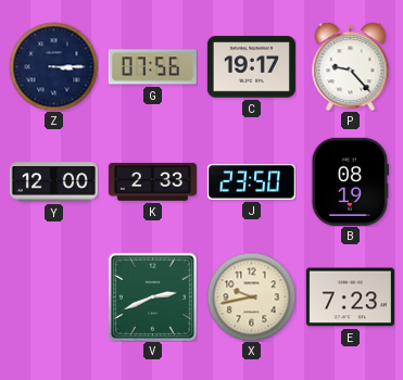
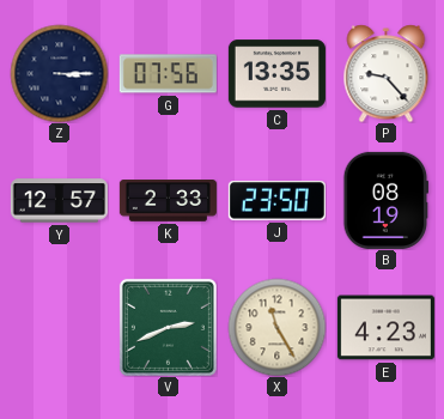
C: 19:17 -> 13:35
Y: 12:00 -> 12:57
X: 9:43 -> 11:25
E: 7:23 -> 4:23
